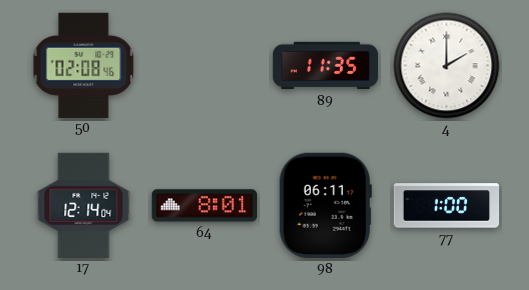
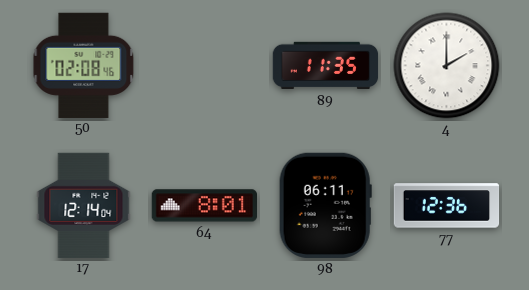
77: 1:00 -> 12:36
